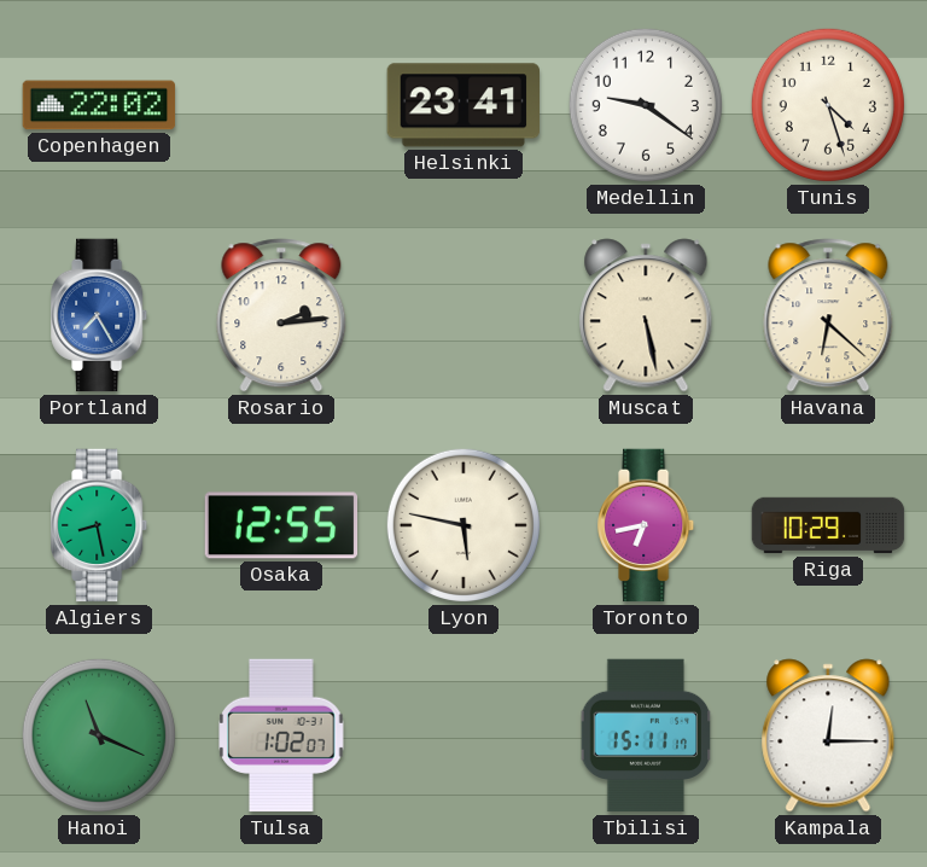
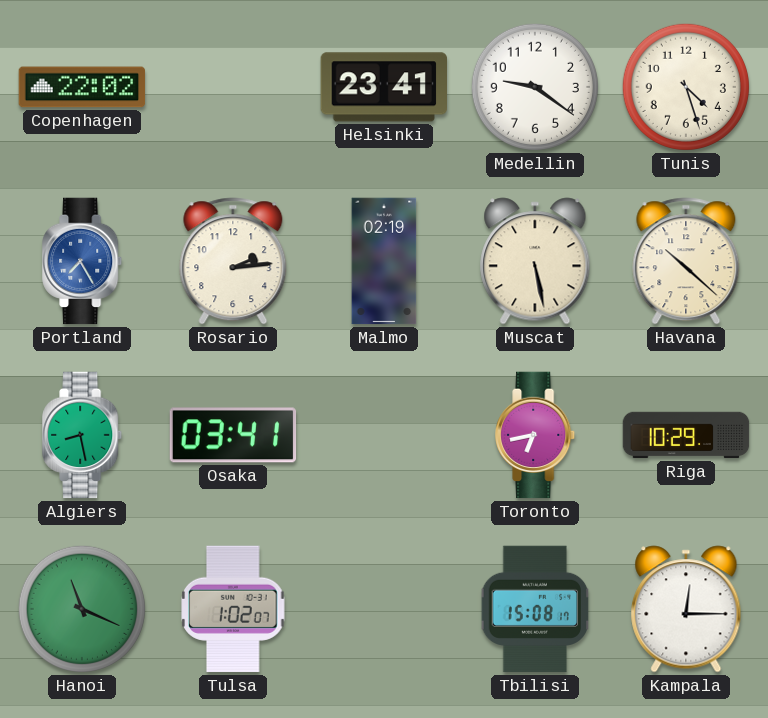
Malmo: none -> 02:19
Havana: 6:22 -> 10:22
Osaka: 12:55 -> 03:41
Lyon: 5:47 -> none
Tbilisi: 15:11 -> 15:08
